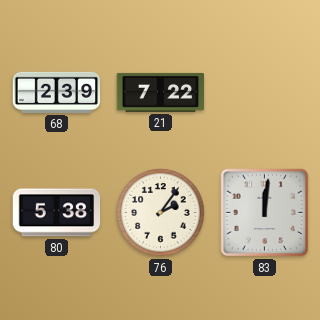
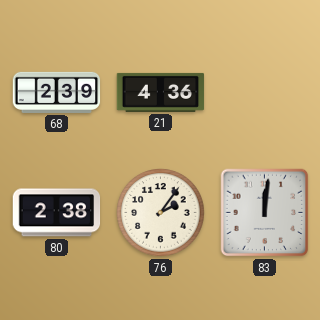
21: 7:22 -> 4:36
80: 5:38 -> 2:38
